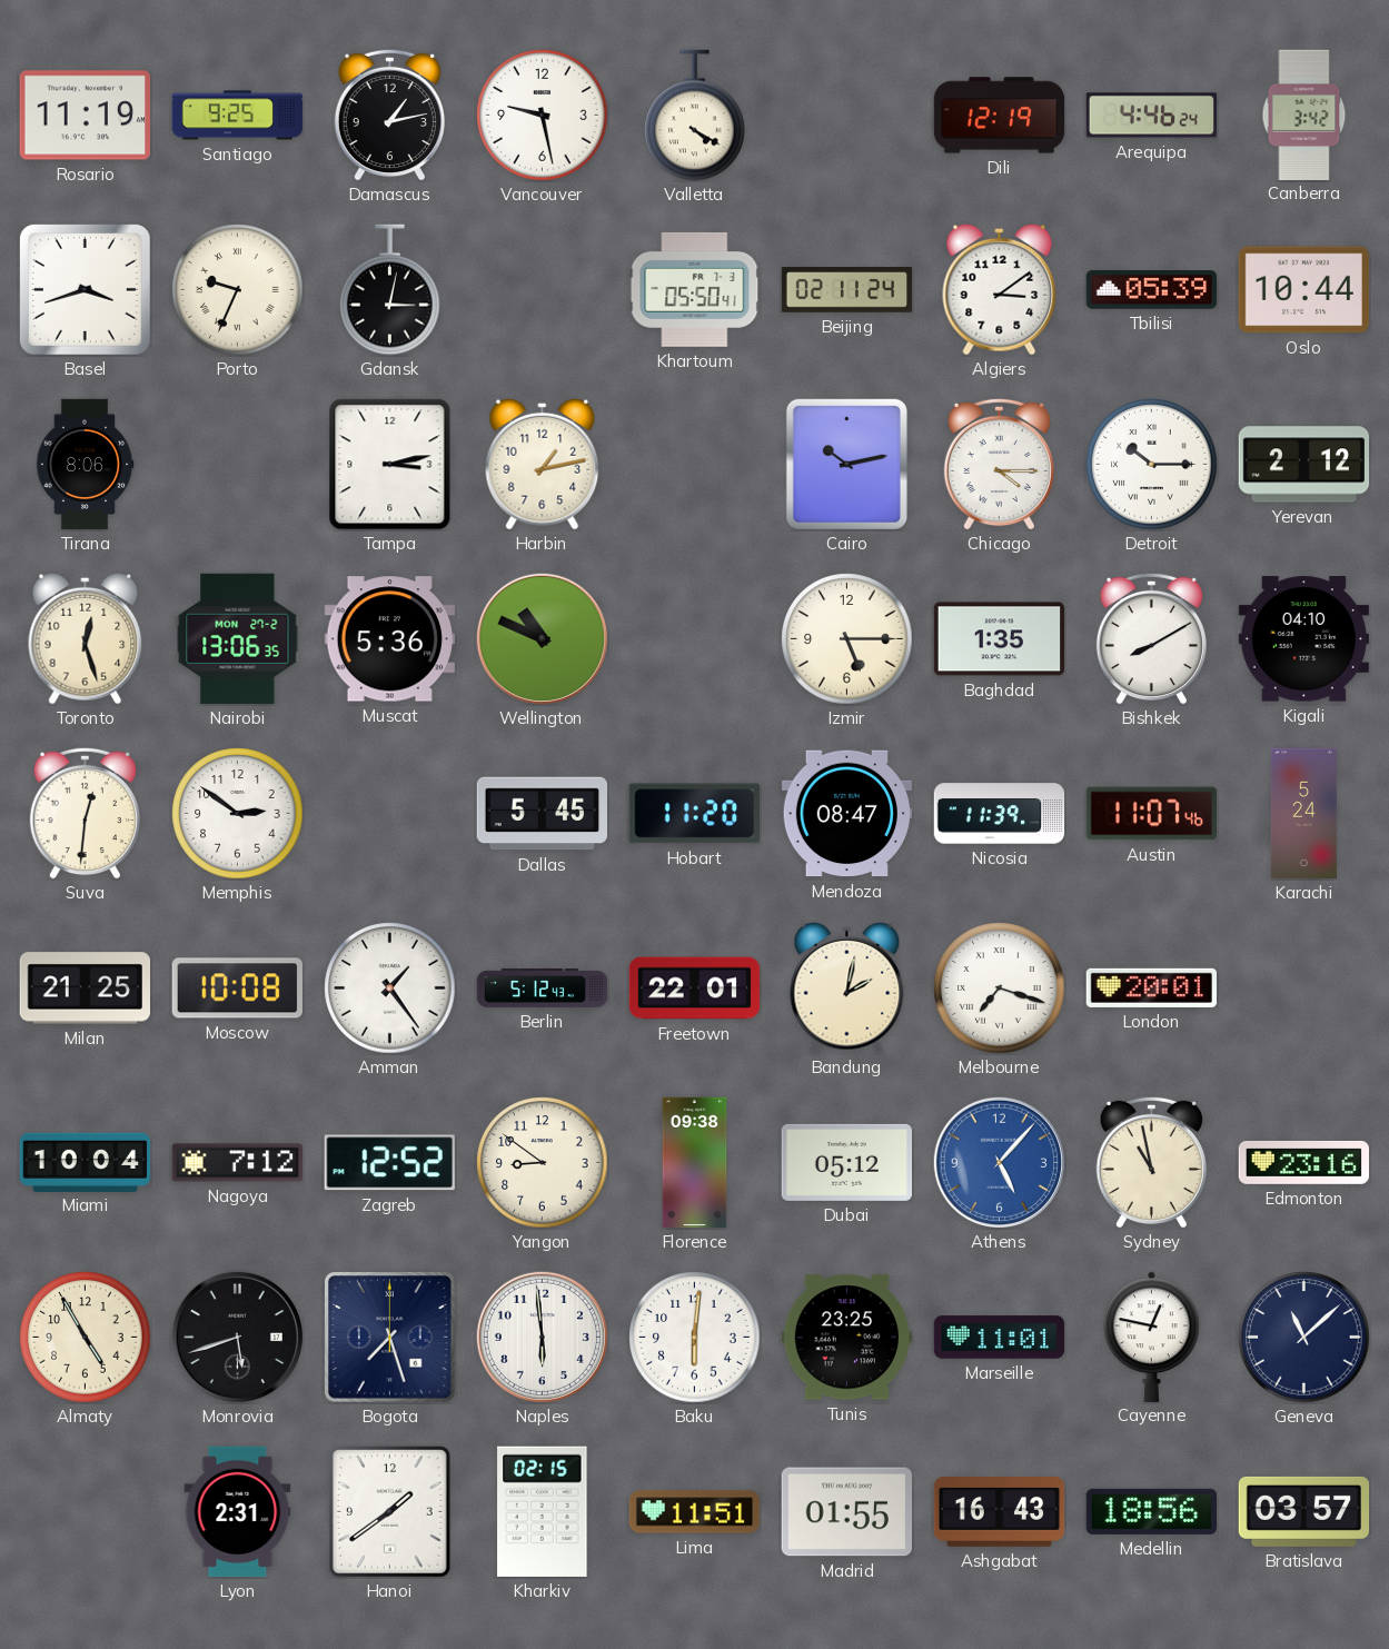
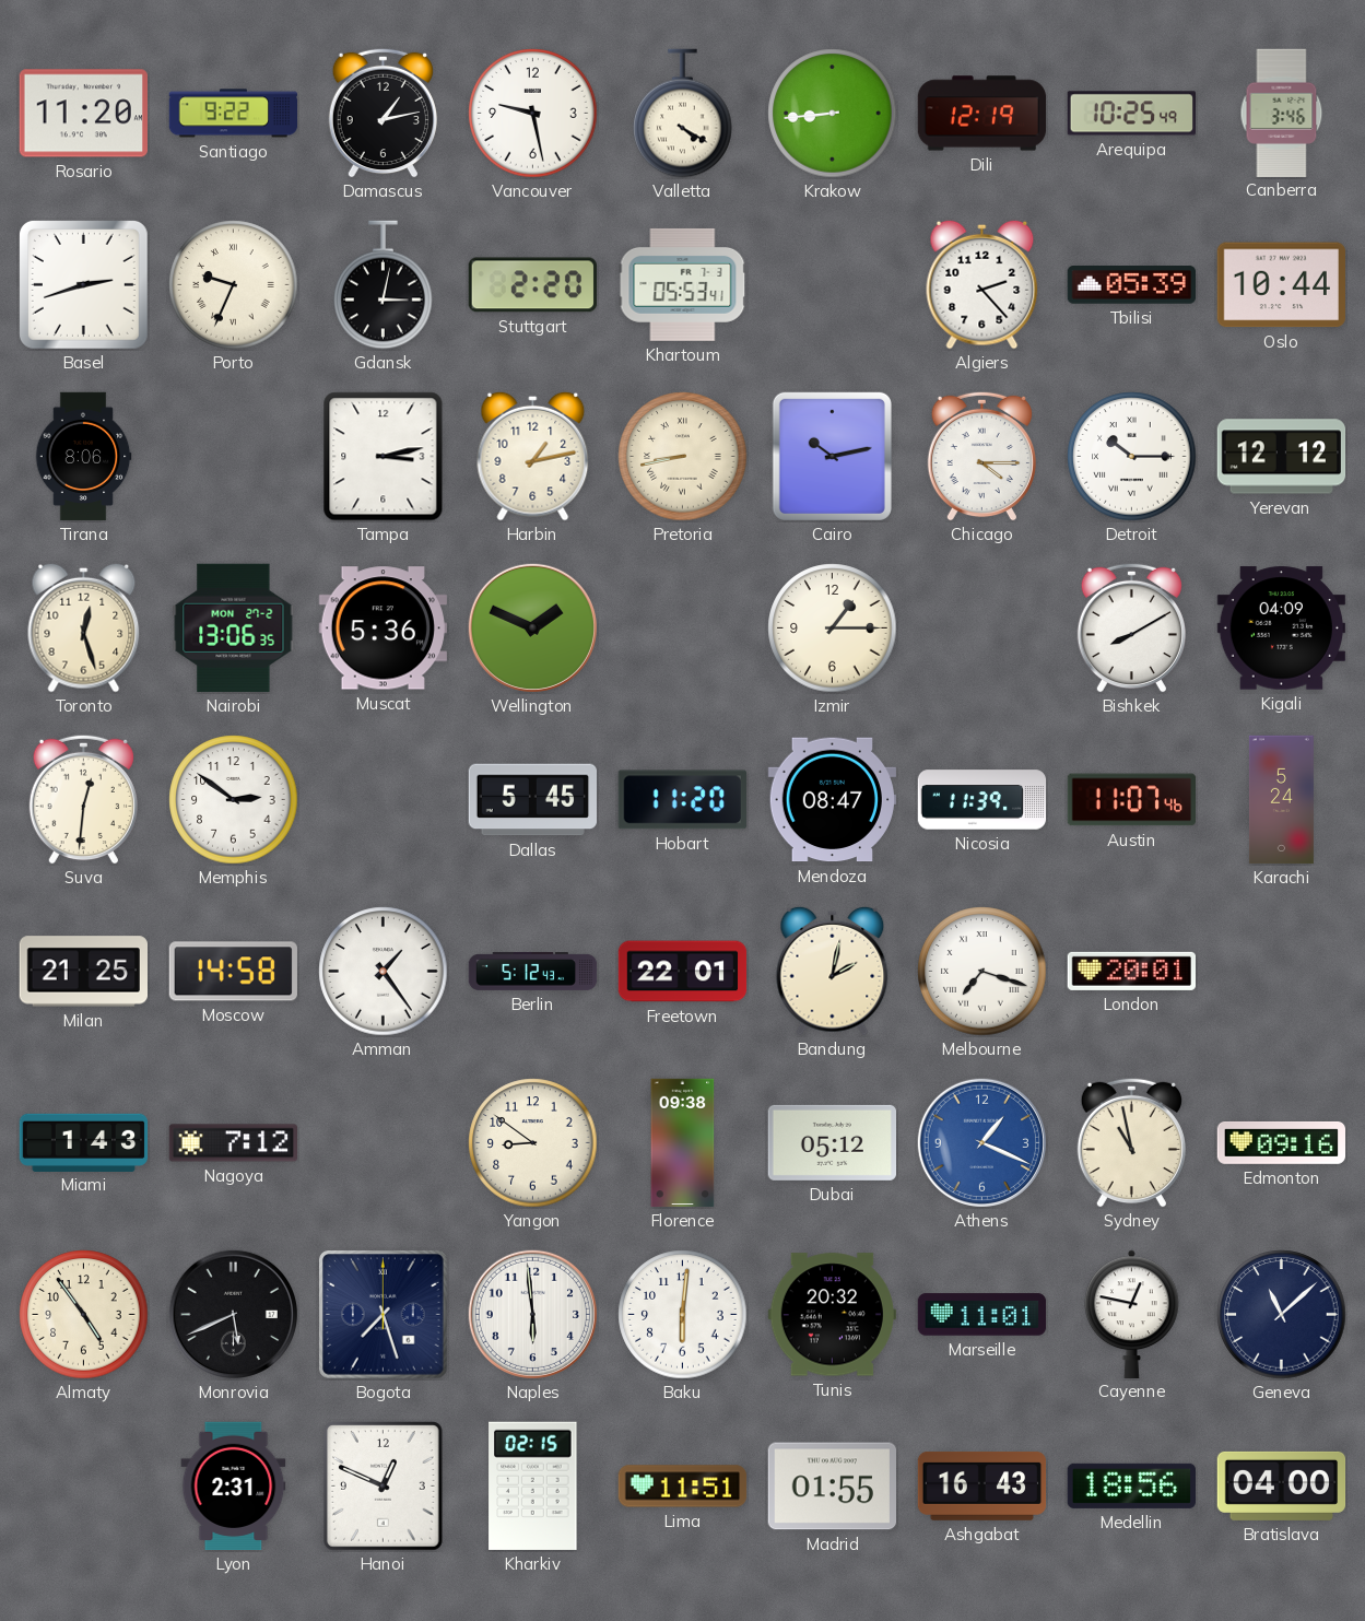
Rosario: 11:19 -> 11:20
Santiago: 9:25 -> 9:22
Krakow: none -> 8:44
Arequipa: 4:46 -> 10:25
Canberra: 3:42 -> 3:46
Basel: 3:42 -> 2:42
Stuttgart: none -> 2:20
Khartoum: 05:50 -> 05:53
Beijing: 02:11 -> none
Algiers: 3:09 -> 2:23
Pretoria: none -> 8:43
Yerevan: 2:12 -> 12:12
Wellington: 10:49 -> 1:49
Izmir: 5:15 -> 1:15
Baghdad: 1:35 -> none
Kigali: 04:10 -> 04:09
Moscow: 10:08 -> 14:58
Miami: 10:04 -> 1:43
Zagreb: 12:52 -> none
Athens: 5:07 -> 1:19
Edmonton: 23:16 -> 09:16
Almaty: 4:55 -> 4:54
Monrovia: 5:42 -> 5:41
Tunis: 23:25 -> 20:32
Hanoi: 1:39 -> 12:49
Bratislava: 03:57 -> 04:00
